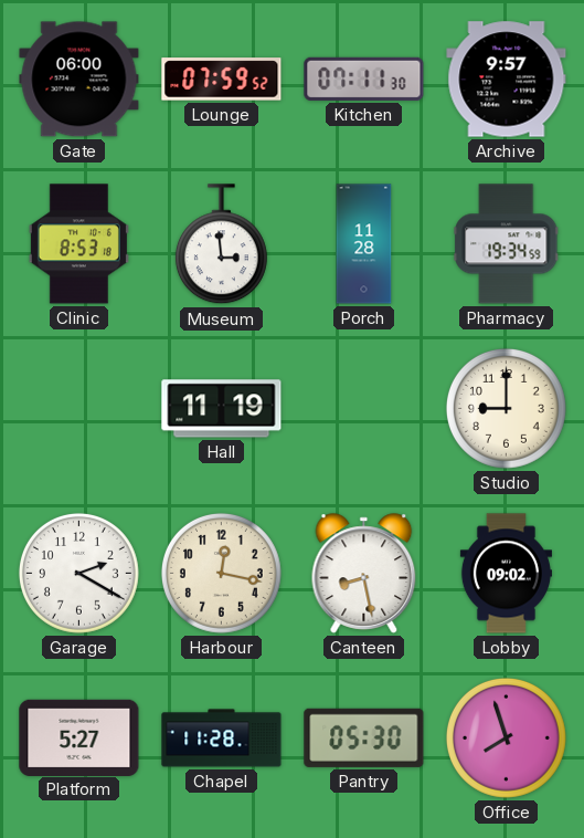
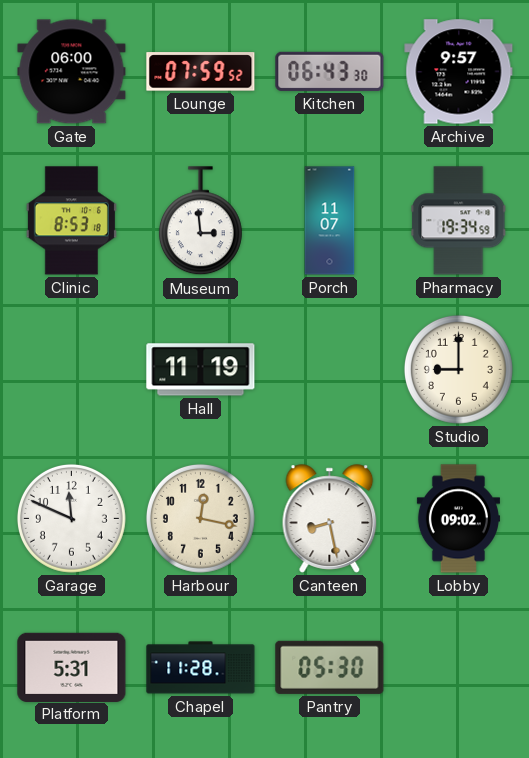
Kitchen: 07:11 -> 06:43
Porch: 11:28 -> 11:07
Garage: 2:20 -> 11:49
Platform: 5:27 -> 5:31
Office: 7:57 -> none
